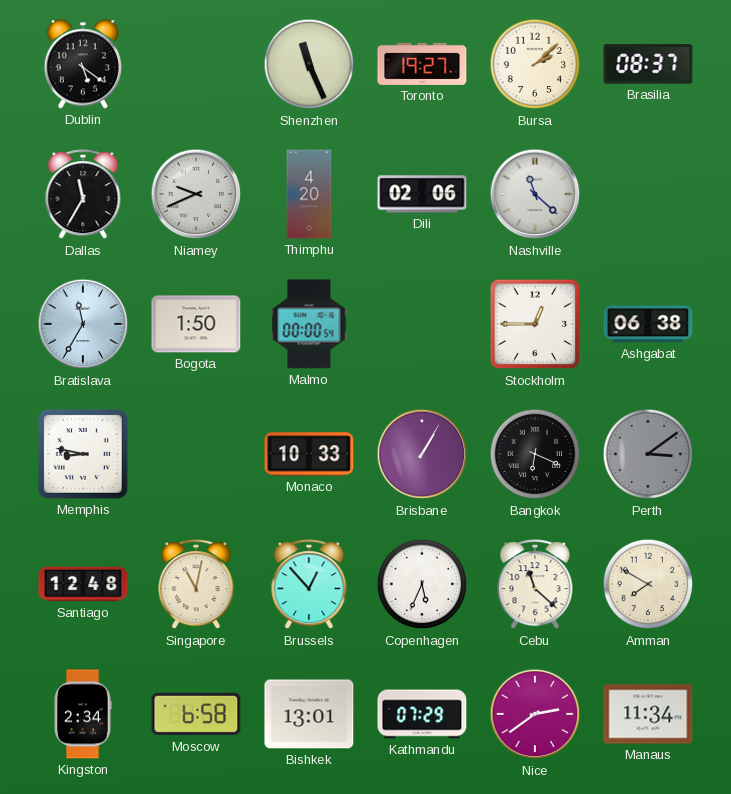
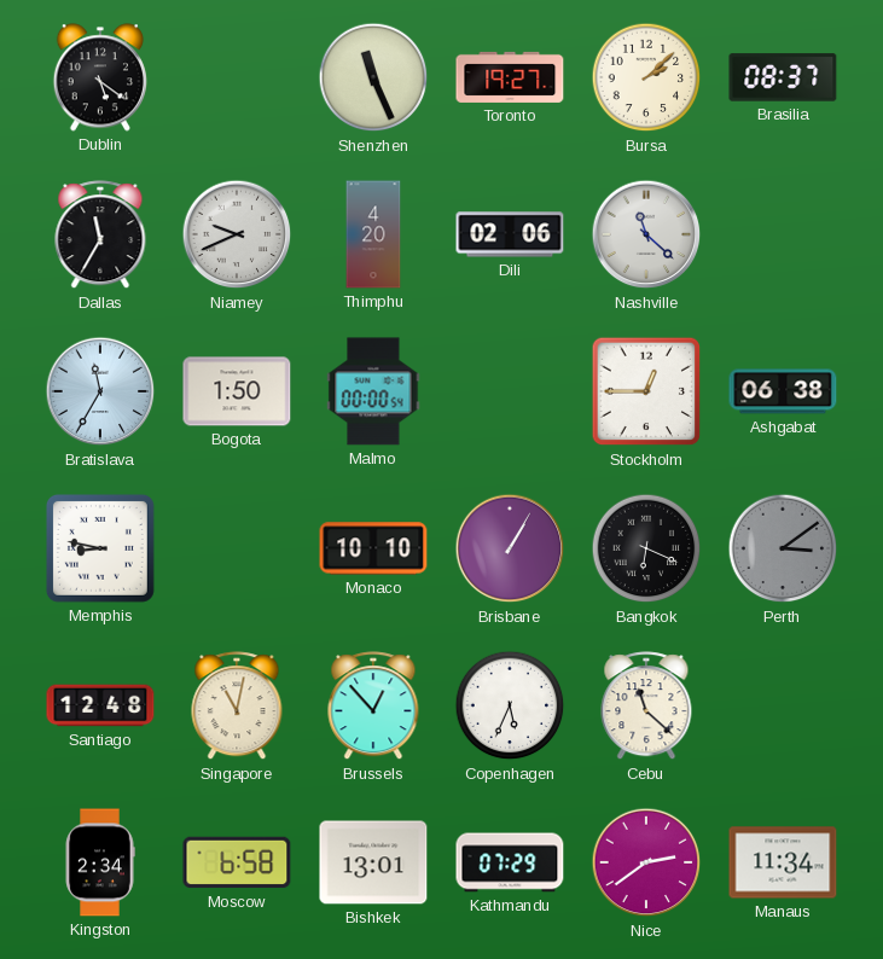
Monaco: 10:33 -> 10:10
Amman: 7:50 -> none
